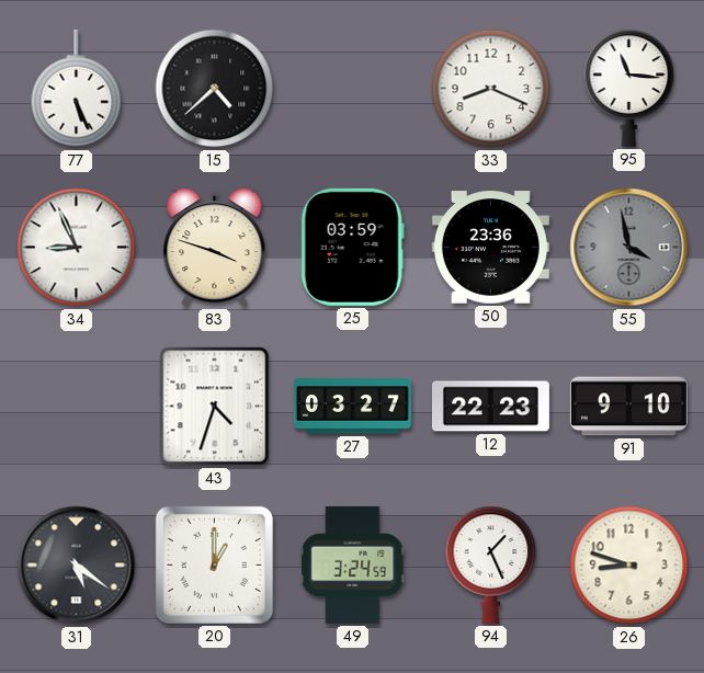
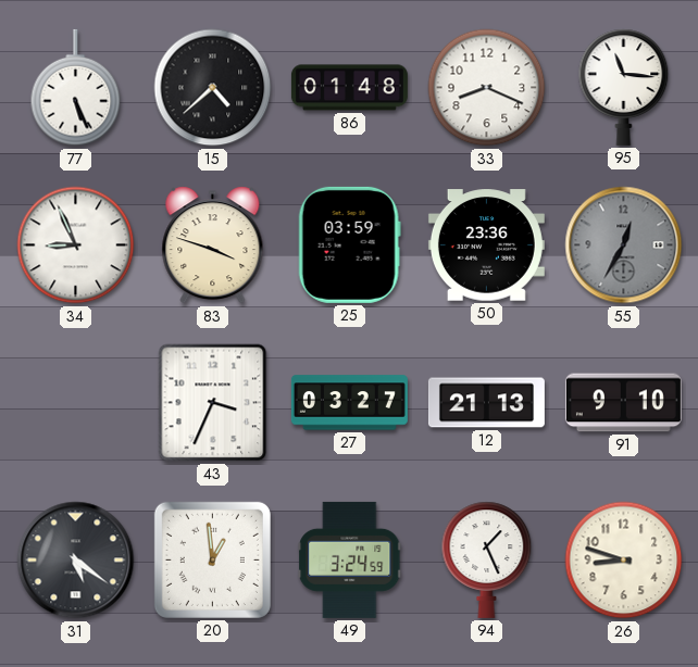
86: none -> 01:48
55: 3:58 -> 12:35
43: 4:33 -> 3:34
12: 22:23 -> 21:13
20: 1:00 -> 12:59
